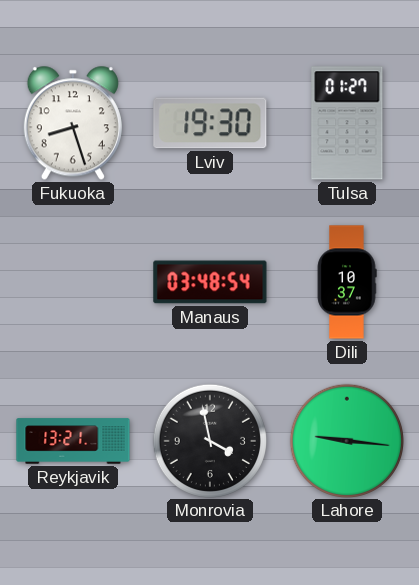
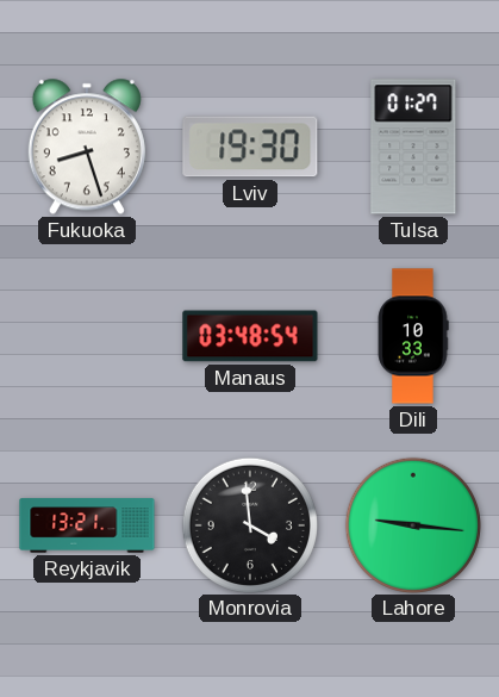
Dili: 10:37 -> 10:33
Monrovia: 3:58 -> 3:59
